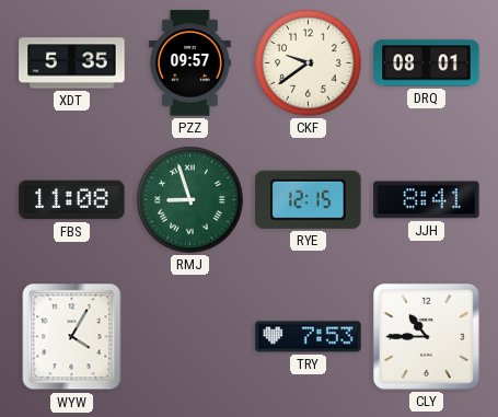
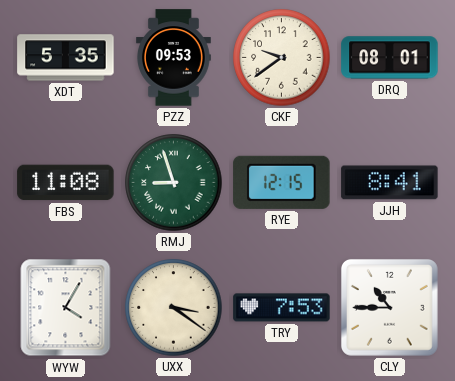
PZZ: 09:57 -> 09:53
UXX: none -> 3:21
